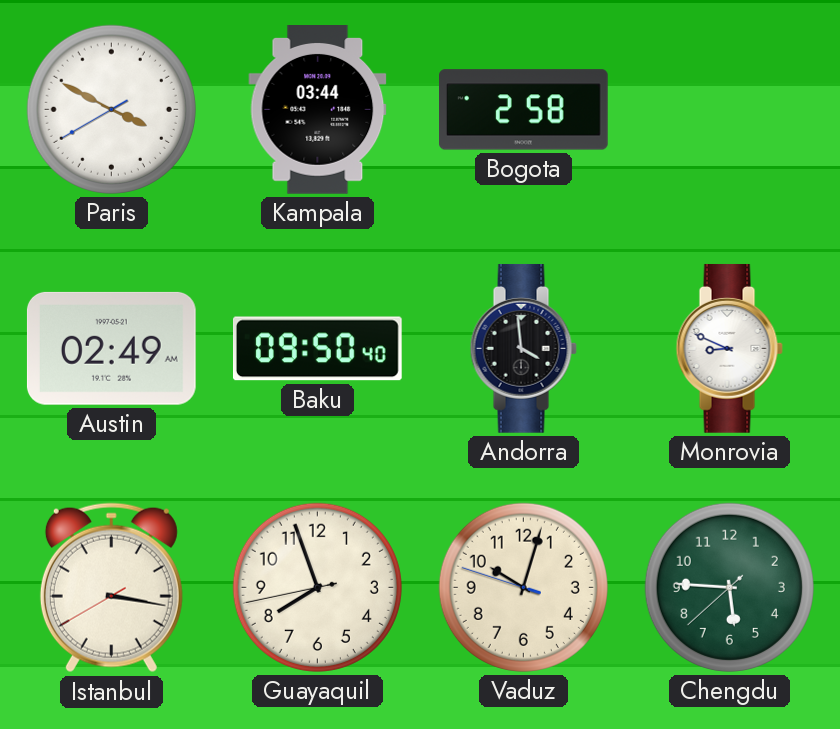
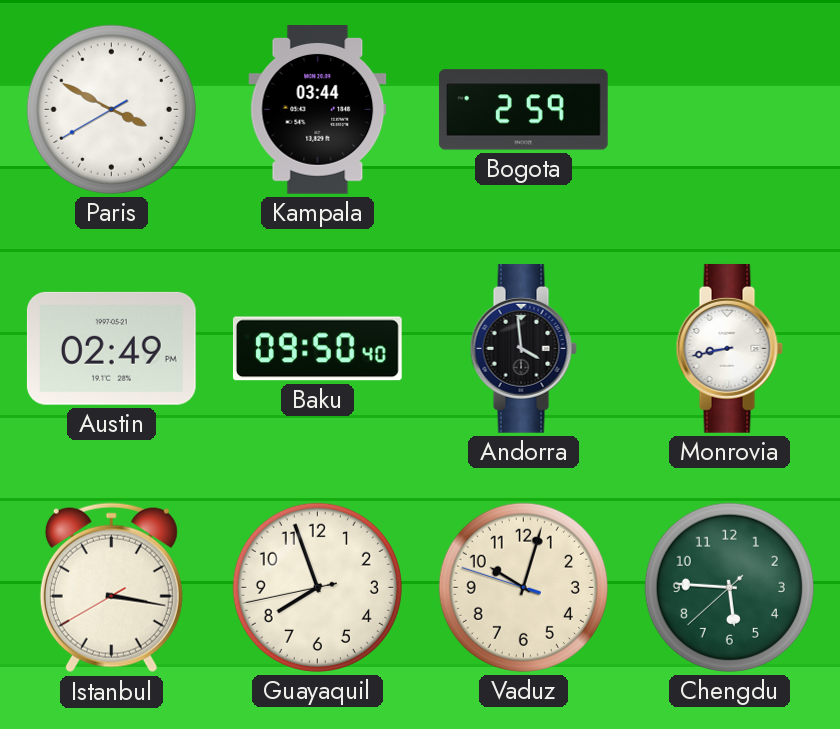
Bogota: 2:58 -> 2:59
Austin: 02:49 AM -> 02:49 PM
Monrovia: 8:49 -> 8:43
